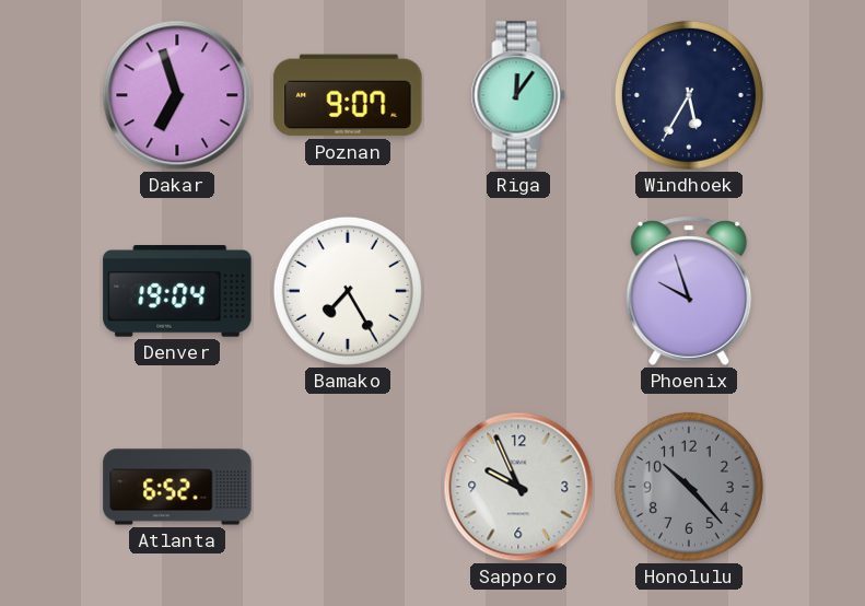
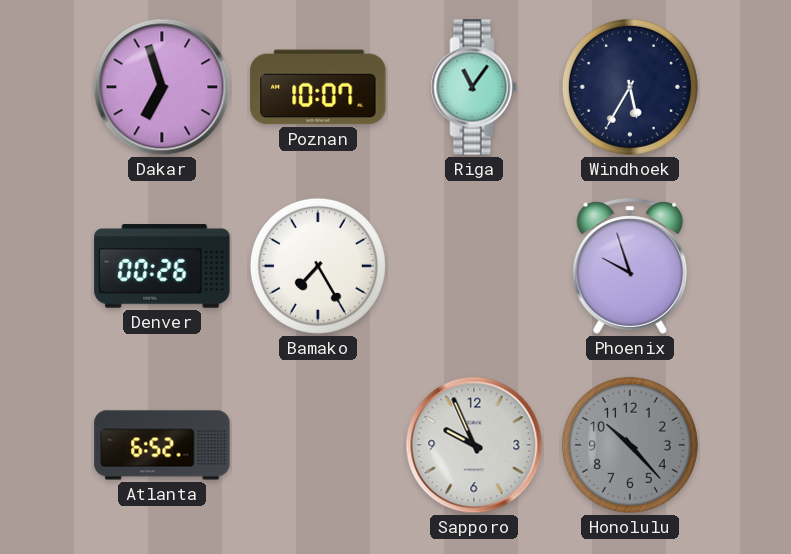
Poznan: 9:07 -> 10:07
Riga: 12:06 -> 11:06
Denver: 19:04 -> 00:26
